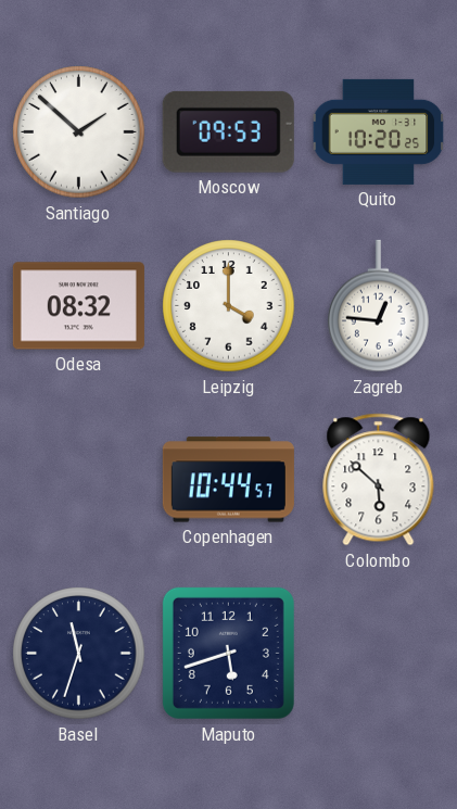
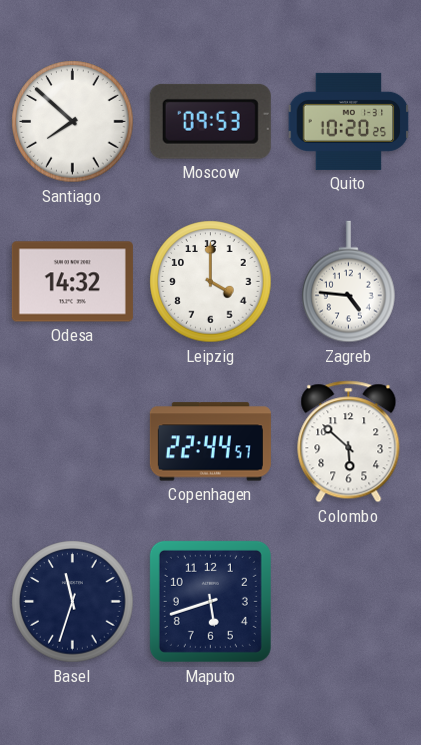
Santiago: 1:52 -> 7:52
Odesa: 08:32 -> 14:32
Zagreb: 12:46 -> 4:46
Copenhagen: 10:44 -> 22:44
